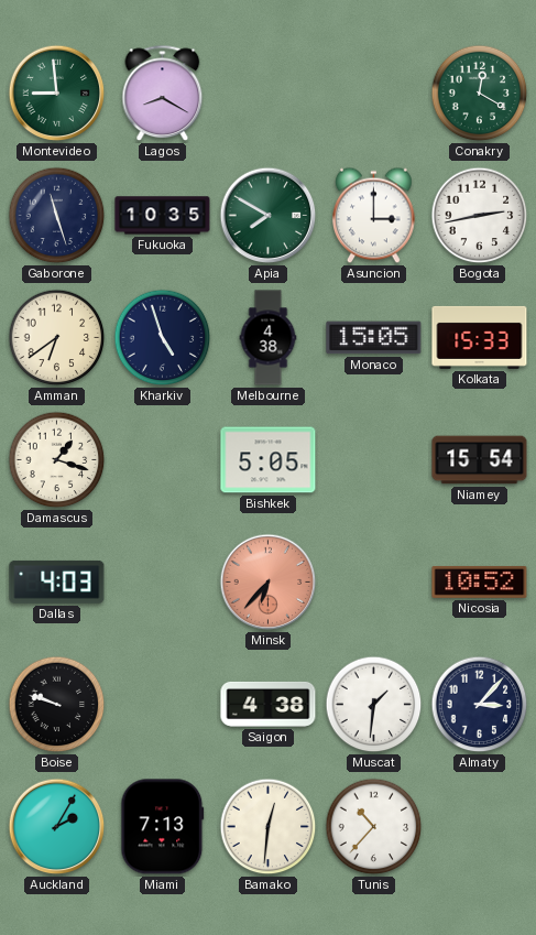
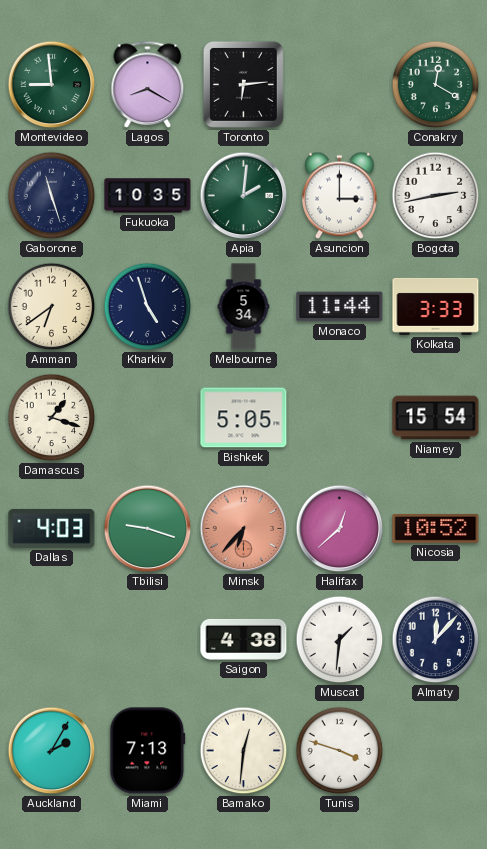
Toronto: none -> 6:14
Apia: 7:50 -> 2:01
Melbourne: 4:38 -> 5:34
Monaco: 15:05 -> 11:44
Kolkata: 15:33 -> 3:33
Tbilisi: none -> 9:18
Halifax: none -> 12:38
Boise: 9:48 -> none
Almaty: 3:07 -> 12:07
Tunis: 10:37 -> 3:48
